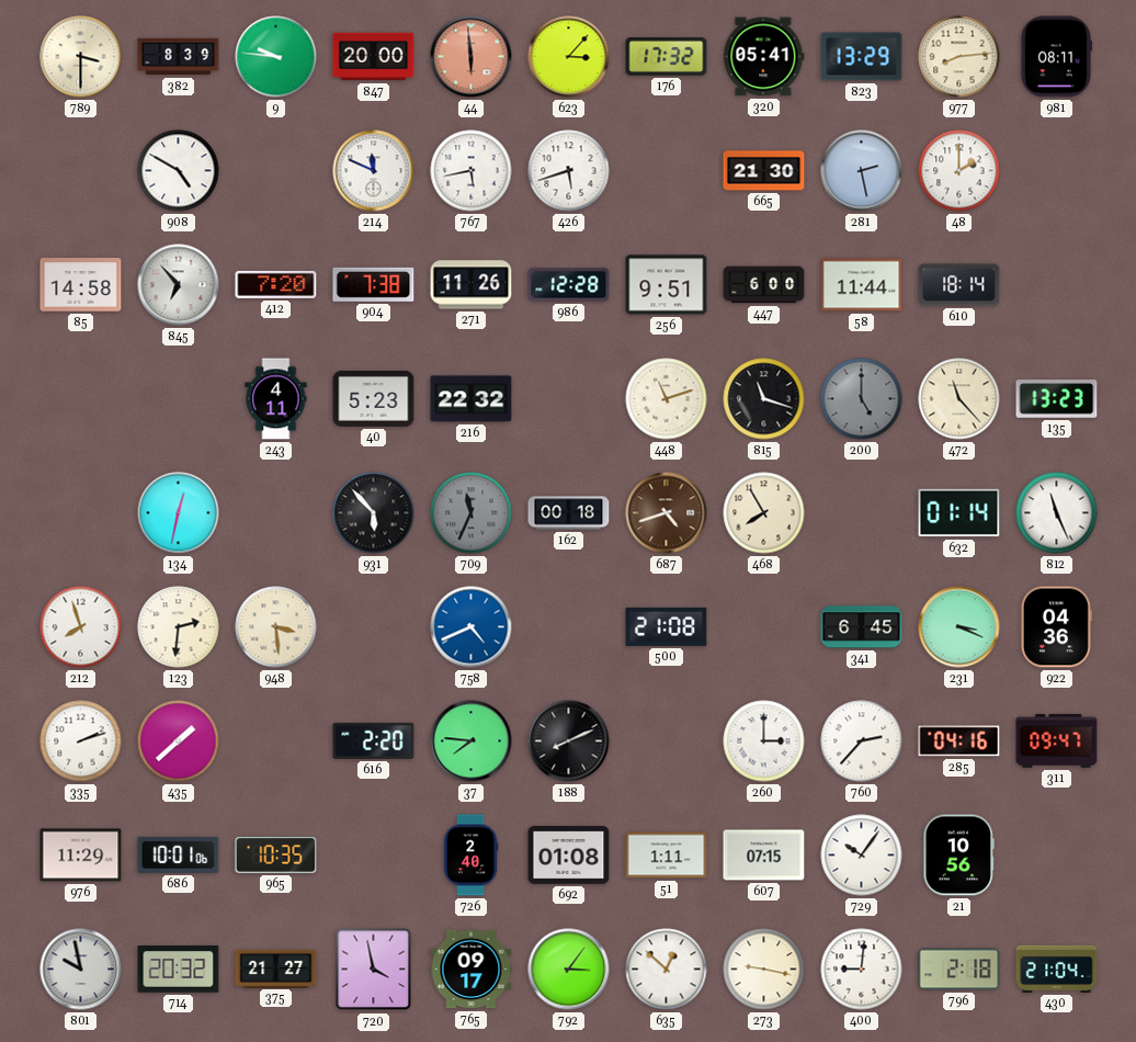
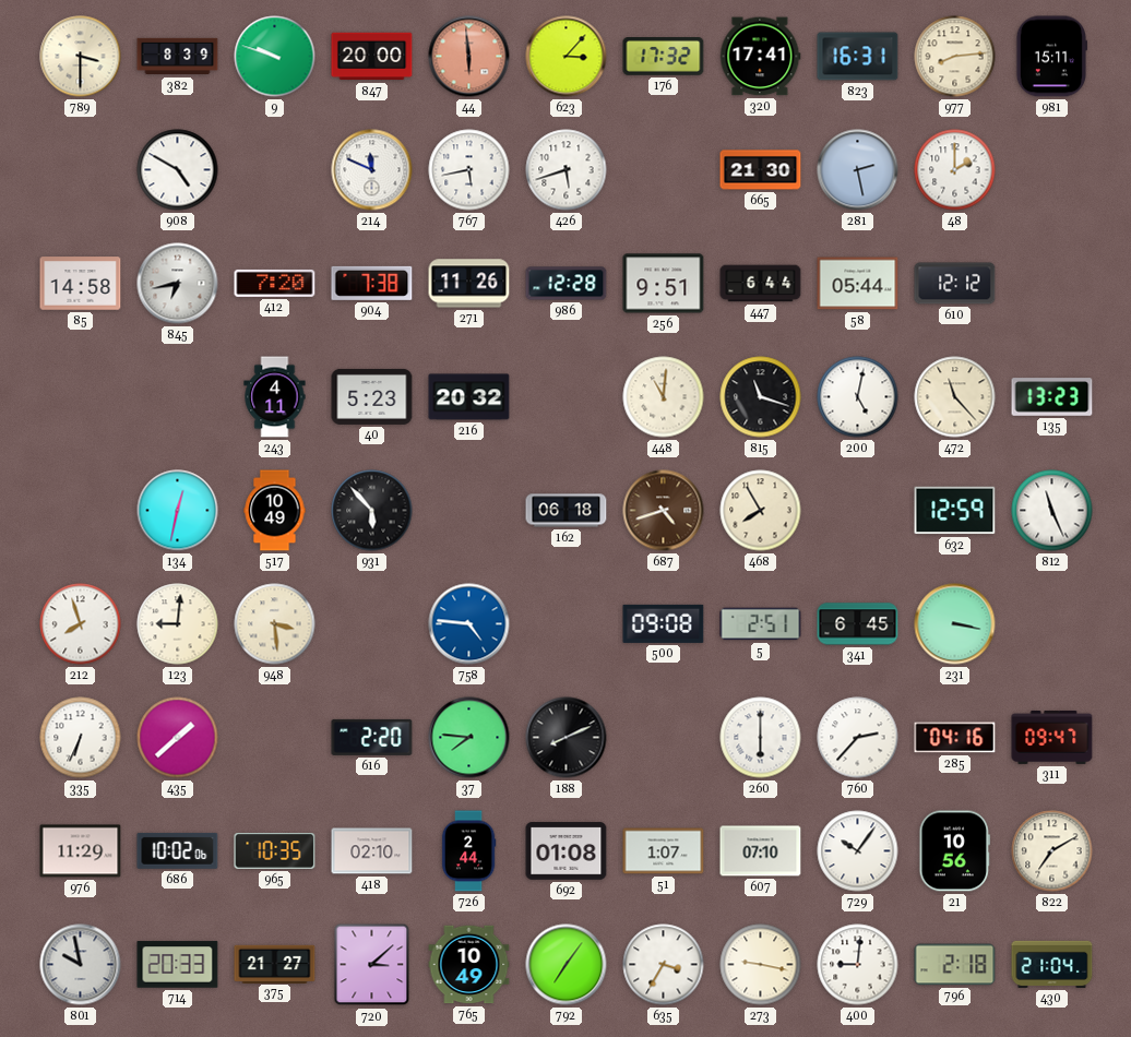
9: 9:46 -> 9:48
320: 05:41 -> 17:41
823: 13:29 -> 16:31
981: 08:11 -> 15:11
845: 6:53 -> 6:43
447: 6:00 -> 6:44
58: 11:44 -> 05:44
610: 18:14 -> 12:12
216: 22:32 -> 20:32
448: 11:12 -> 11:01
200: 5:00 -> 5:02
200 dial: grey -> white
517: none -> 10:49
709: 11:34 -> none
162: 00:18 -> 06:18
632: 01:14 -> 12:59
123: 2:31 -> 9:01
758: 4:41 -> 4:46
500: 21:08 -> 09:08
5: none -> 2:51
231: 3:19 -> 3:17
922: 04:36 -> none
335: 2:12 -> 6:34
260: 3:00 -> 6:00
686: 10:01 -> 10:02
418: none -> 02:10
726: 2:40 -> 2:44
51: 1:11 -> 1:07
607: 07:15 -> 07:10
822: none -> 7:10
714: 20:32 -> 20:33
720: 3:58 -> 3:08
765: 09:17 -> 10:49
792: 3:06 -> 7:06
635: 12:52 -> 3:35
